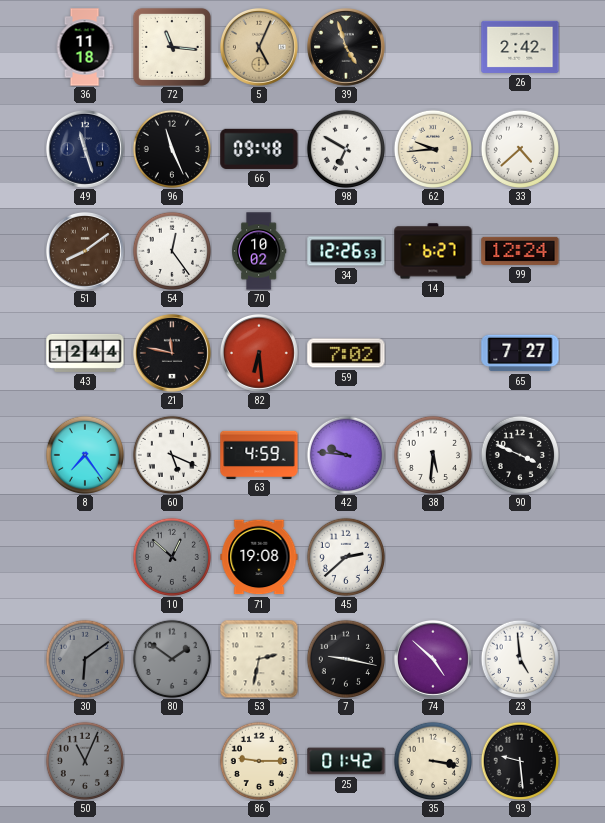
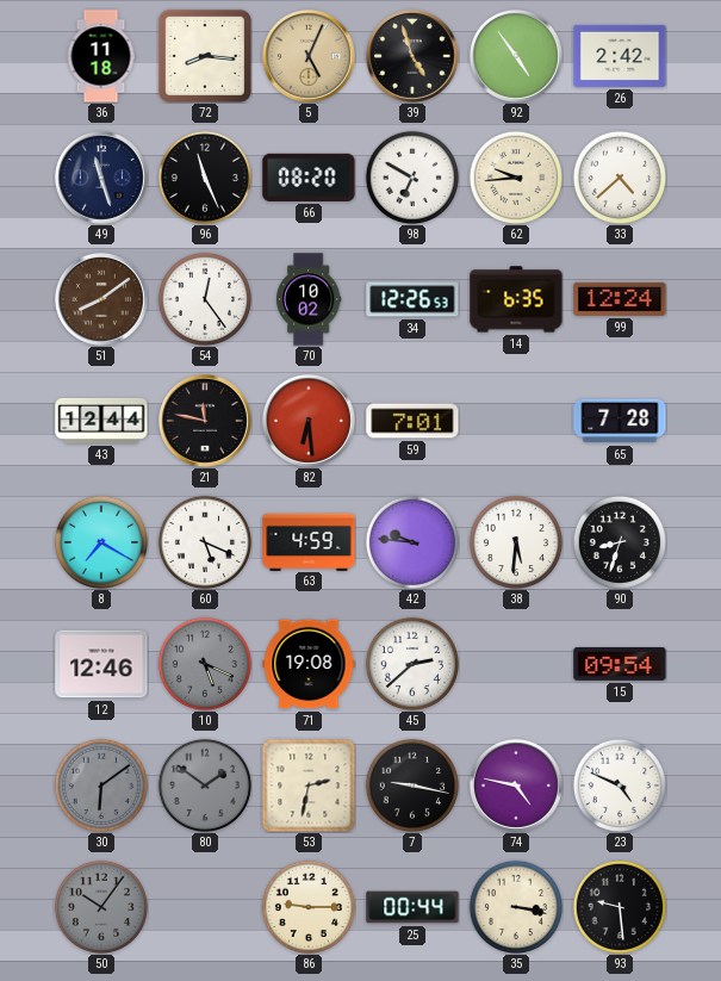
72: 11:16 -> 8:16
92: none -> 4:54
66: 09:48 -> 08:20
14: 6:27 -> 6:35
59: 7:02 -> 7:01
65: 7:27 -> 7:28
8: 7:24 -> 7:20
90: 3:49 -> 8:33
12: none -> 12:46
10: 12:52 -> 5:19
15: none -> 09:54
74: 4:52 -> 4:47
23: 4:59 -> 4:49
50: 11:04 -> 10:06
25: 01:42 -> 00:44
